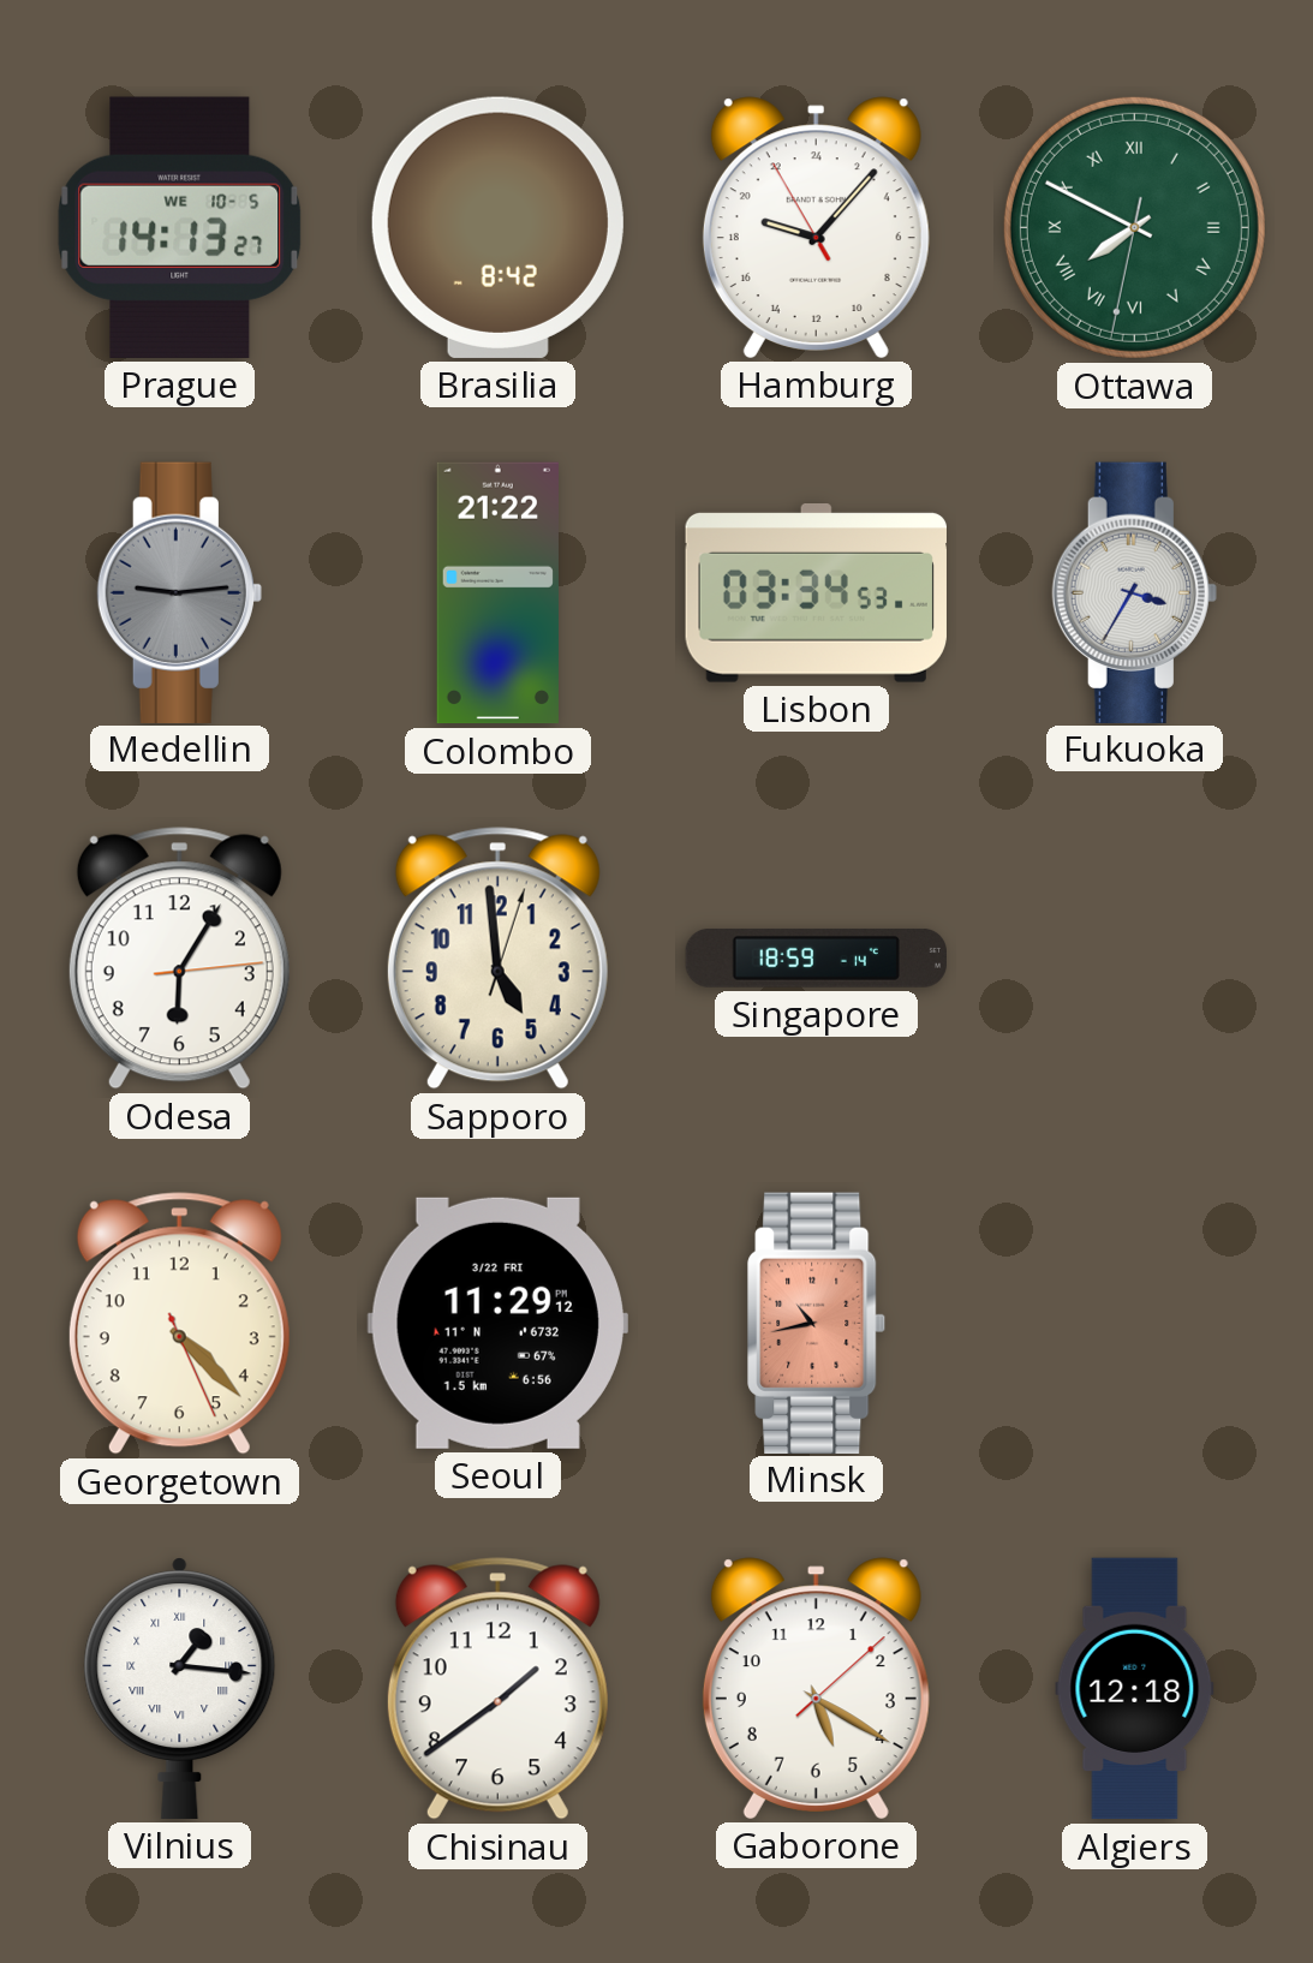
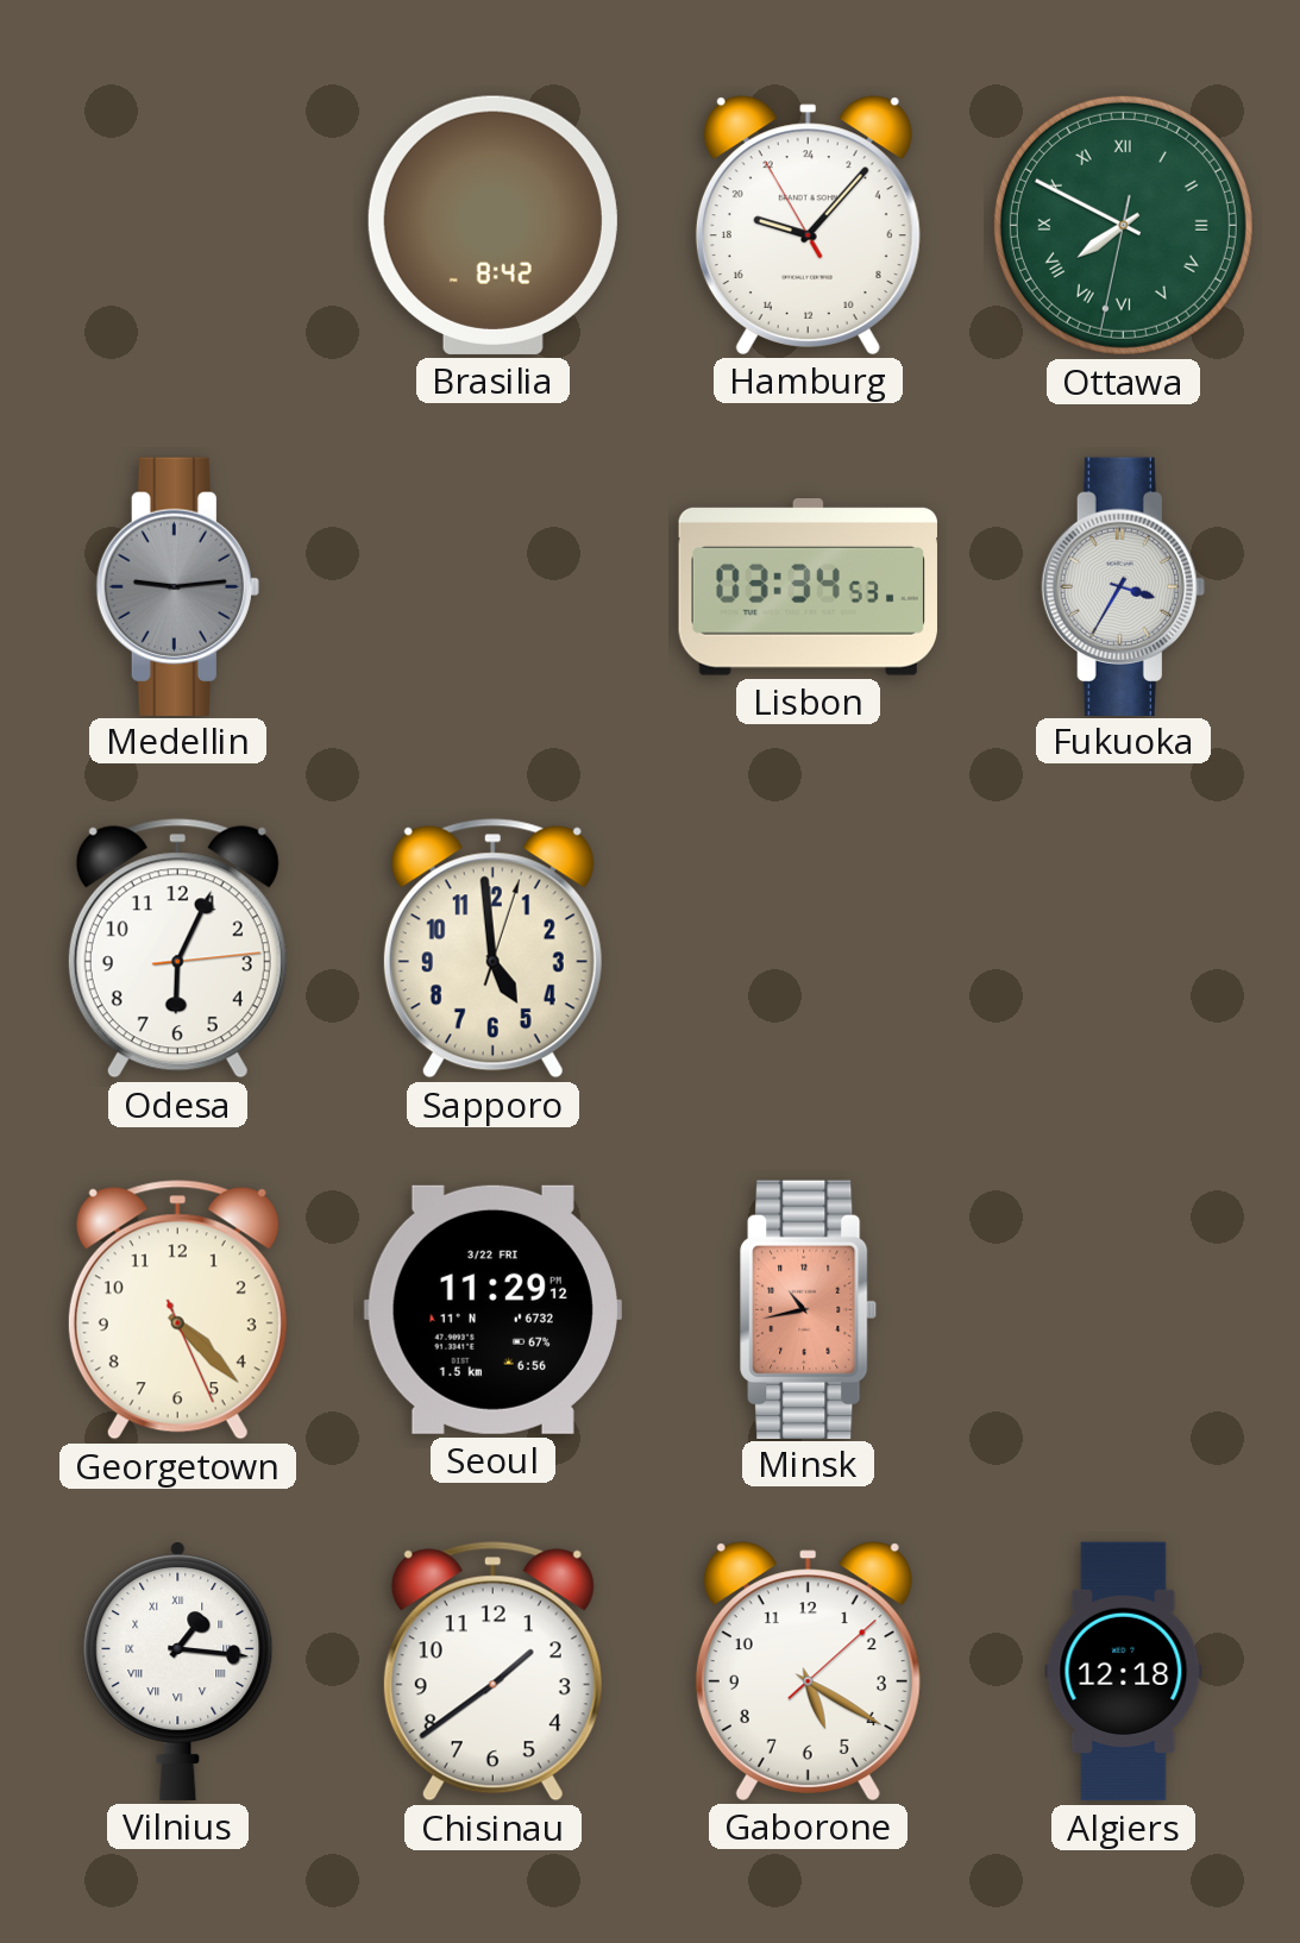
Prague: 14:13 -> none
Colombo: 21:22 -> none
Odesa: 6:05 -> 6:04
Singapore: 18:59 -> none
